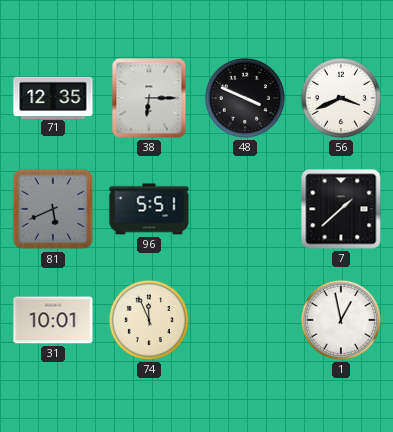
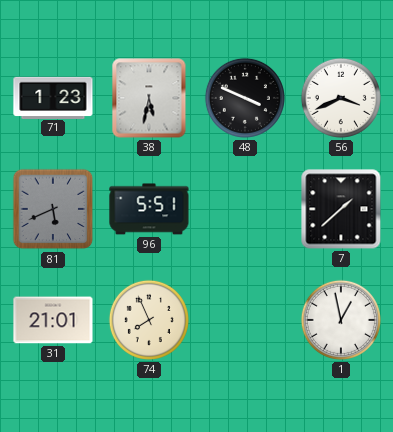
71: 12:35 -> 1:23
38: 6:15 -> 5:32
31: 10:01 -> 21:01
74: 11:56 -> 7:56
